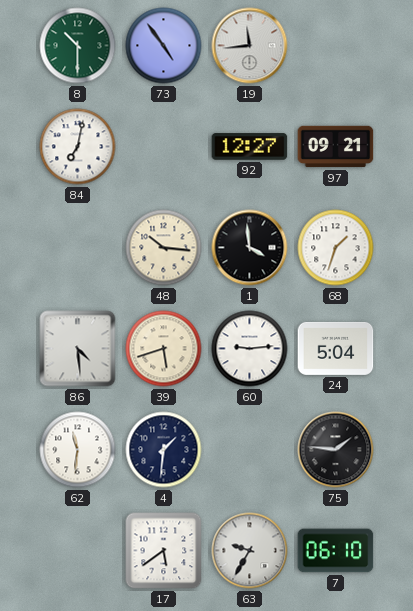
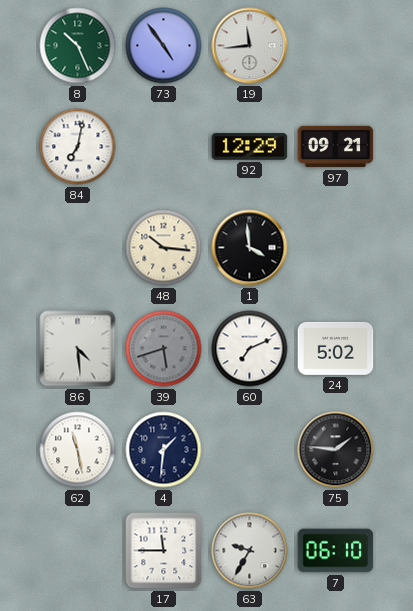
8: 10:30 -> 10:26
92: 12:27 -> 12:29
68: 1:33 -> none
39 dial: cream -> grey
60: 9:14 -> 7:11
24: 5:04 -> 5:02
62: 11:31 -> 11:28
17: 5:39 -> 11:45
